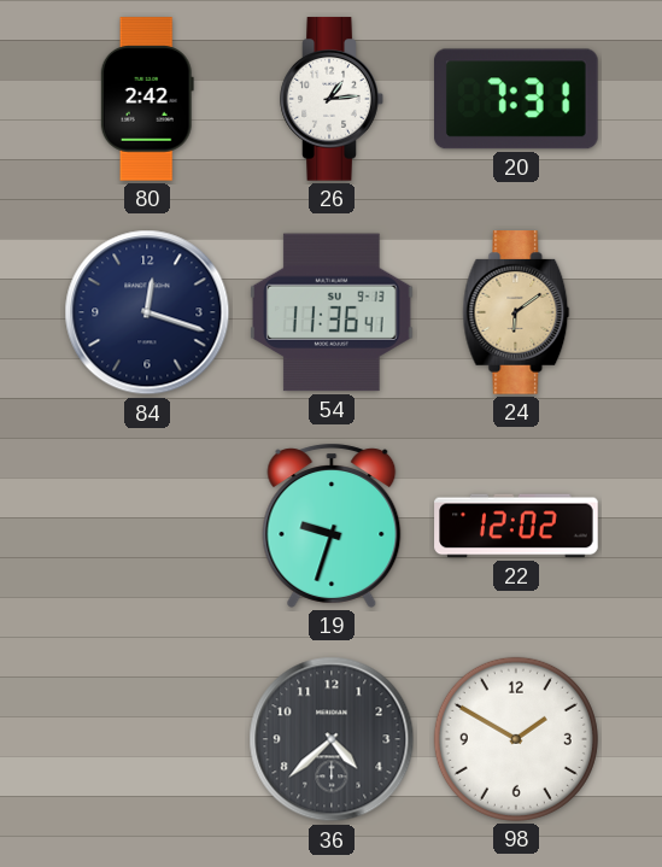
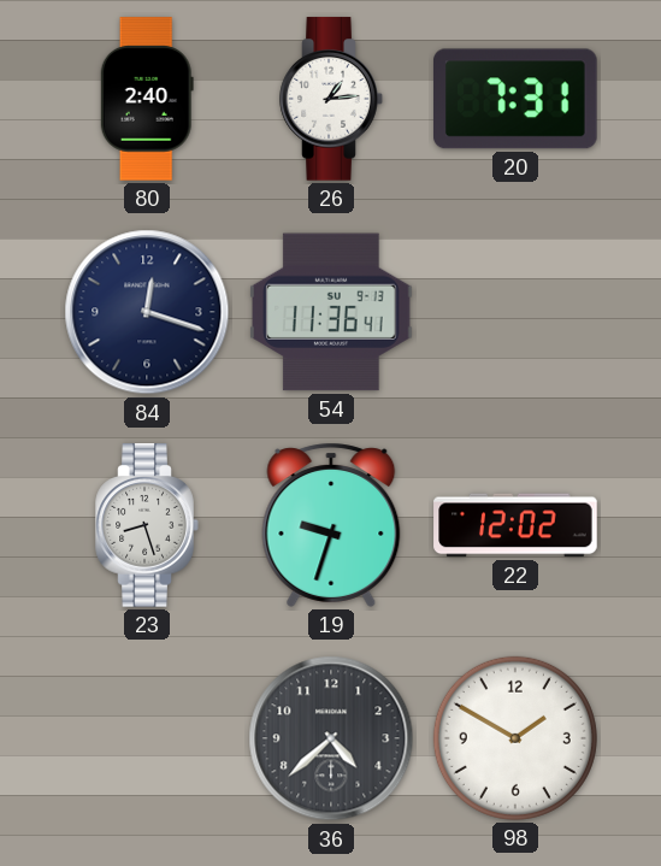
80: 2:42 -> 2:40
24: 6:09 -> none
23: none -> 8:27
